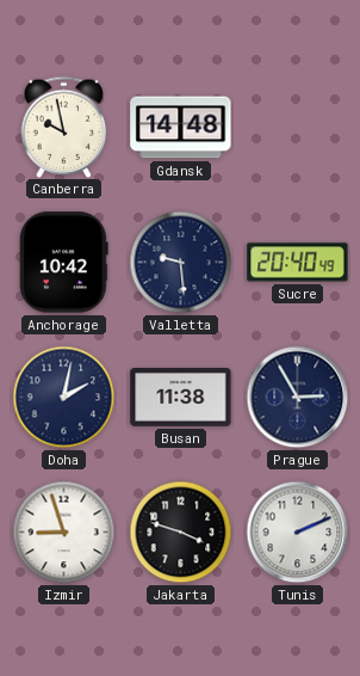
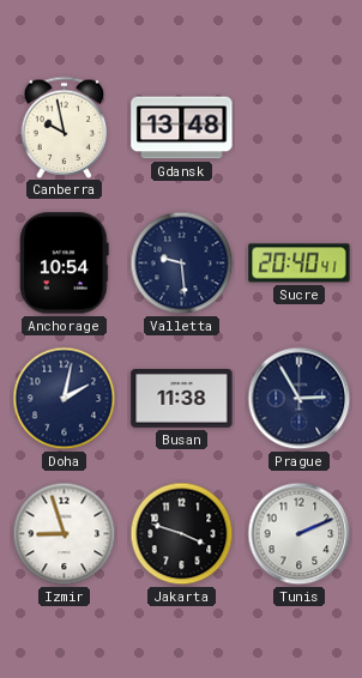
Gdansk: 14:48 -> 13:48
Anchorage: 10:42 -> 10:54
Sucre: 20:40:49 -> 20:40:41
